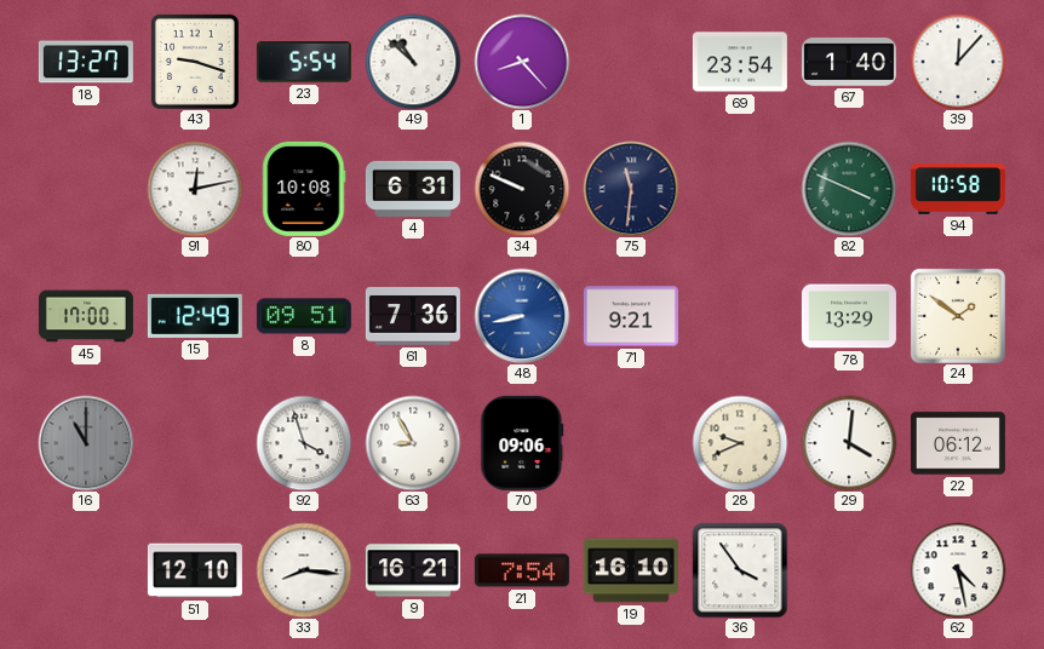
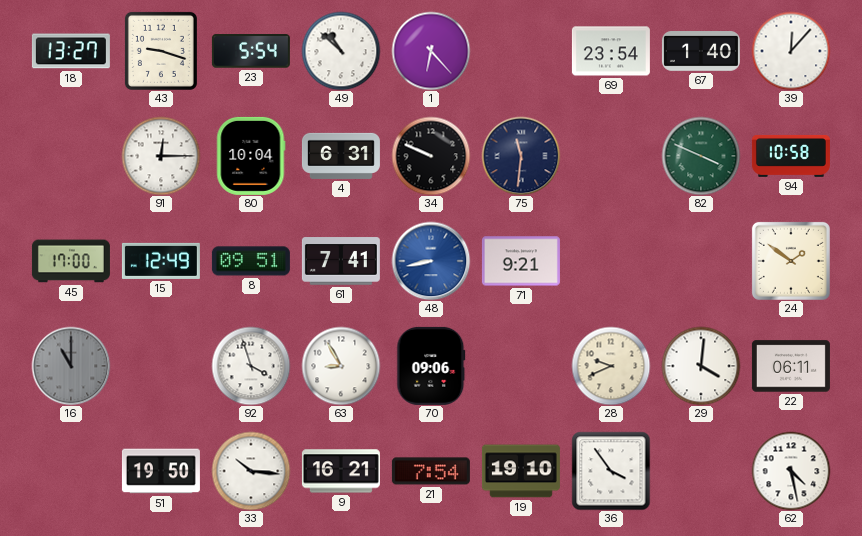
1: 8:23 -> 6:23
91: 12:13 -> 12:15
80: 10:08 -> 10:04
61: 7:36 -> 7:41
78: 13:29 -> none
22: 06:12 -> 06:11
51: 12:10 -> 19:50
33: 8:16 -> 10:16
19: 16:10 -> 19:10
